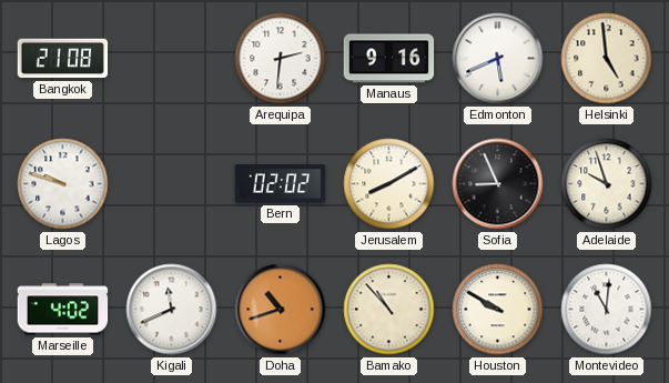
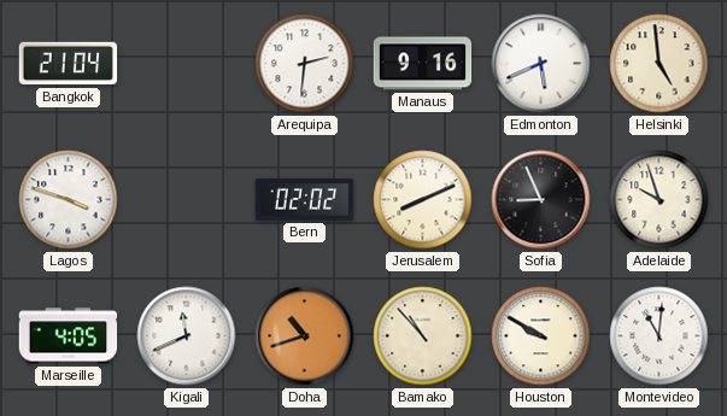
Bangkok: 21:08 -> 21:04
Lagos: 9:48 -> 3:48
Jerusalem: 8:10 -> 8:11
Marseille: 4:02 -> 4:05
